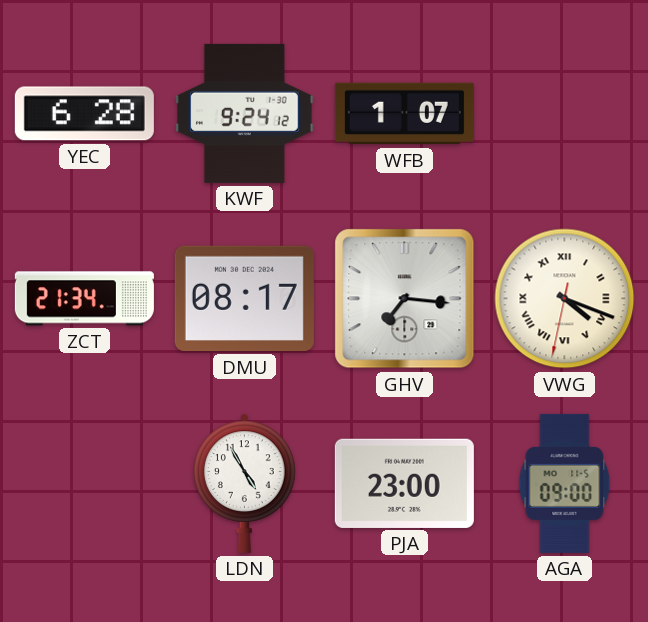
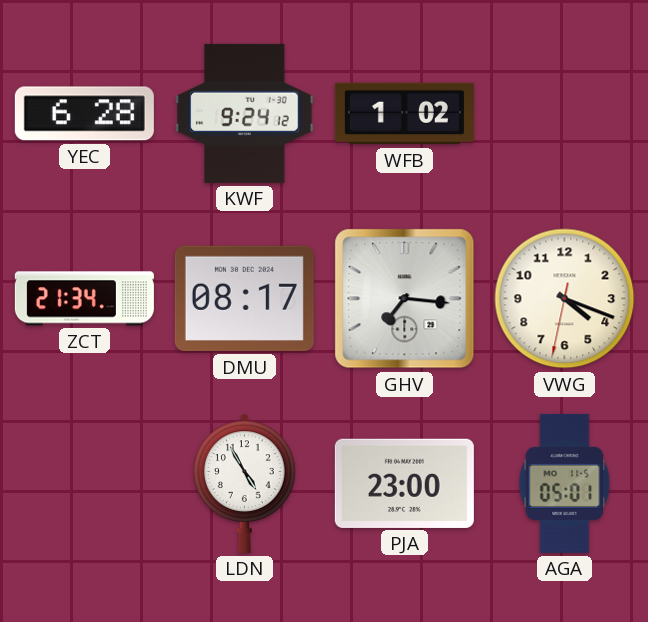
WFB: 1:07 -> 1:02
VWG numerals: Roman -> Arabic
AGA: 09:00 -> 05:01
